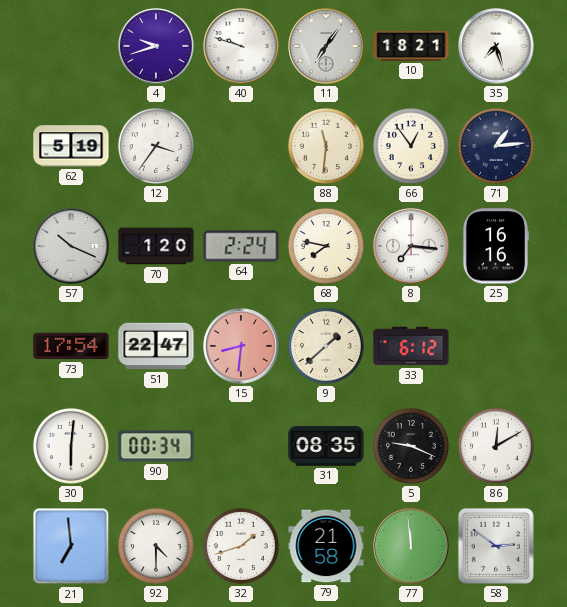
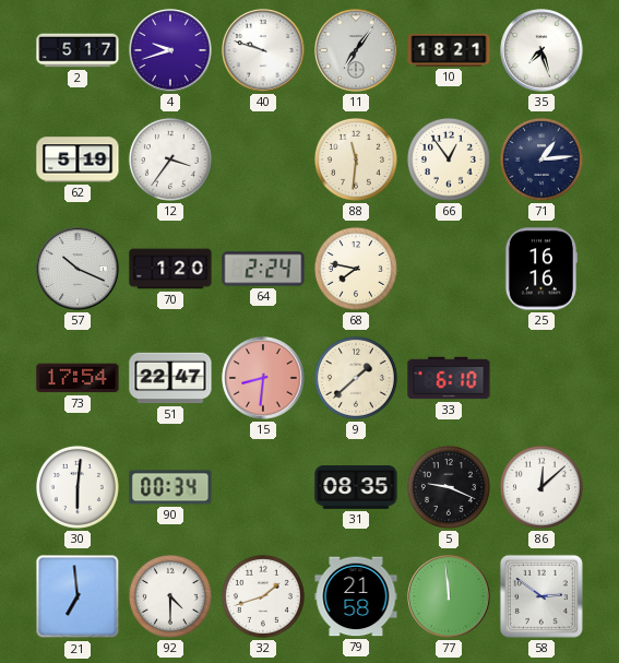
2: none -> 5:17
8: 7:16 -> none
33: 6:12 -> 6:10
86: 12:10 -> 12:08
